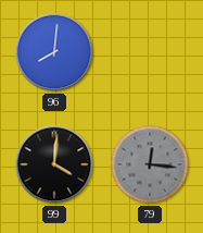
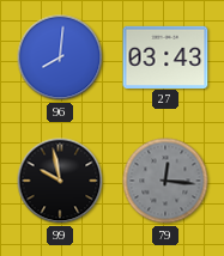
27: none -> 03:43
99: 4:01 -> 9:58
